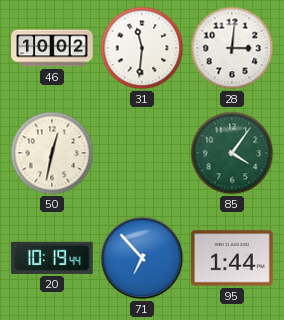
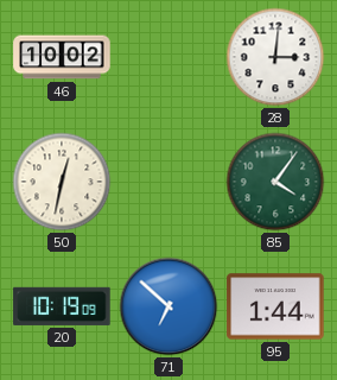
31: 11:31 -> none
20: 10:19:44 -> 10:19:09
71: 6:53 -> 6:52
